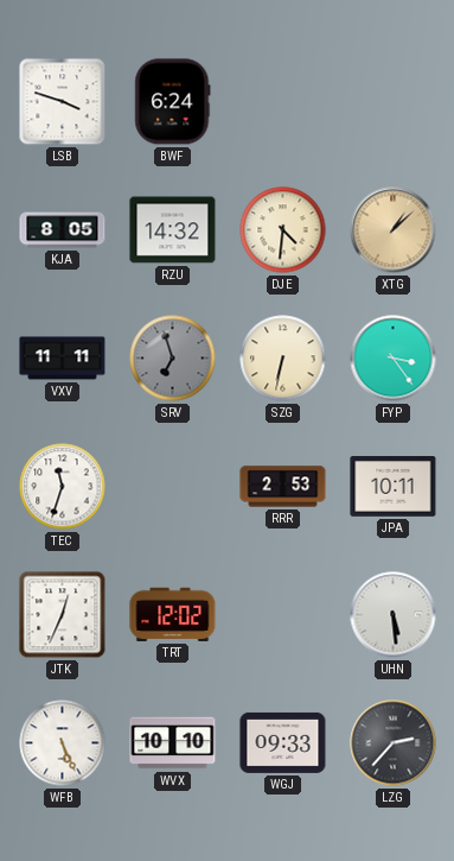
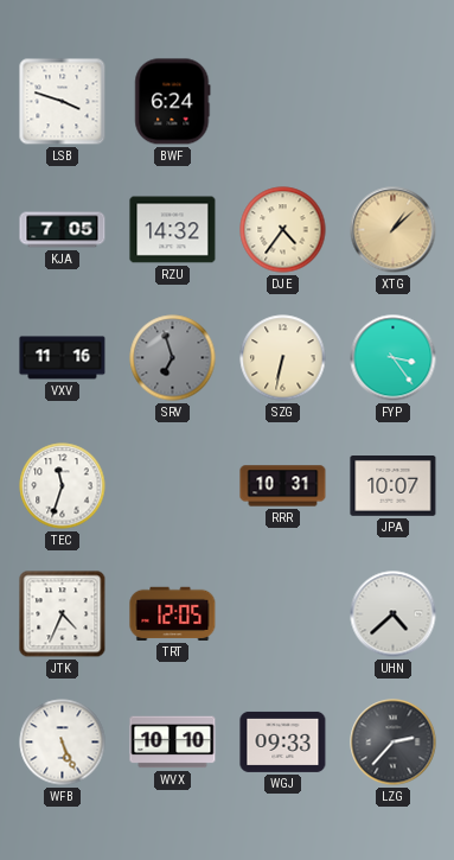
KJA: 8:05 -> 7:05
DJE: 4:31 -> 4:36
VXV: 11:11 -> 11:16
RRR: 2:53 -> 10:31
JPA: 10:11 -> 10:07
JTK: 12:34 -> 4:34
TRT: 12:02 -> 12:05
UHN: 5:29 -> 4:38
